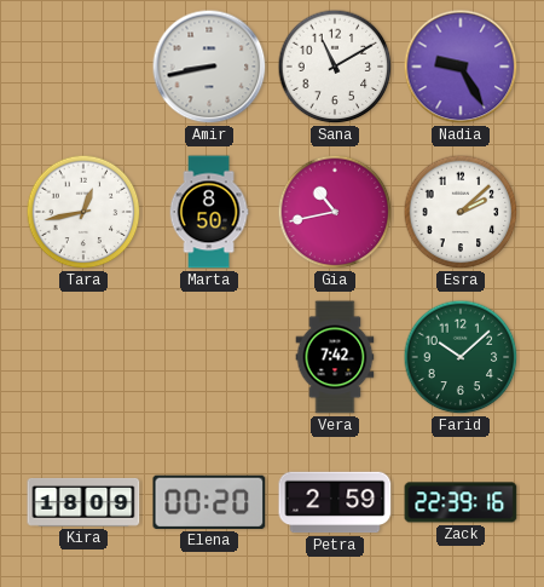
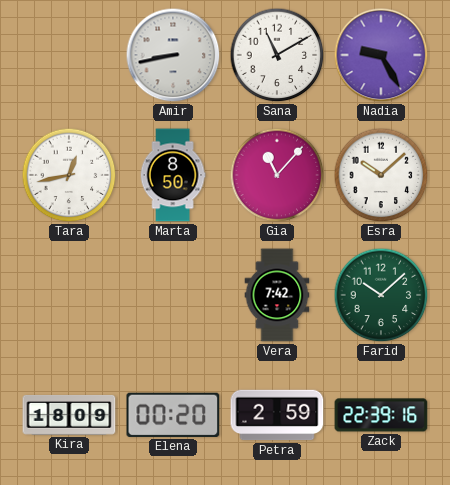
Gia: 10:43 -> 11:07
Esra: 2:08 -> 10:08
